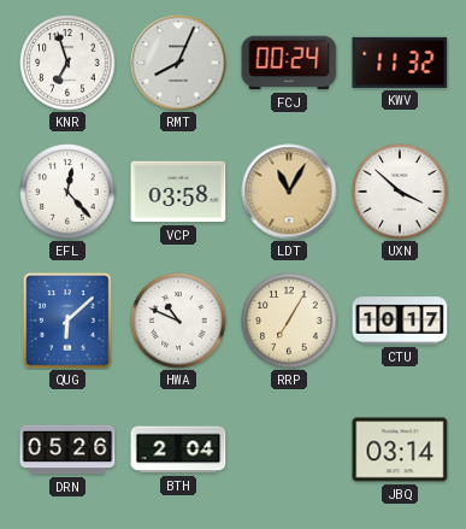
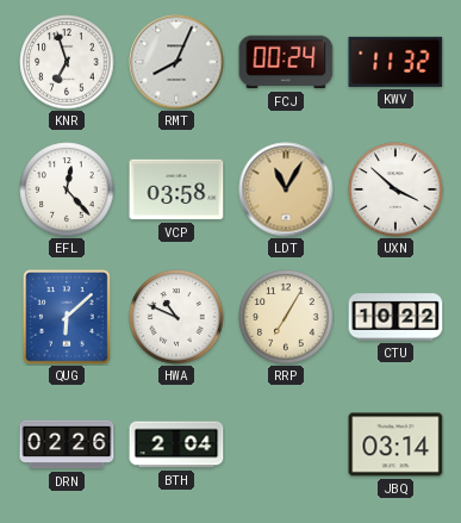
CTU: 10:17 -> 10:22
DRN: 05:26 -> 02:26
